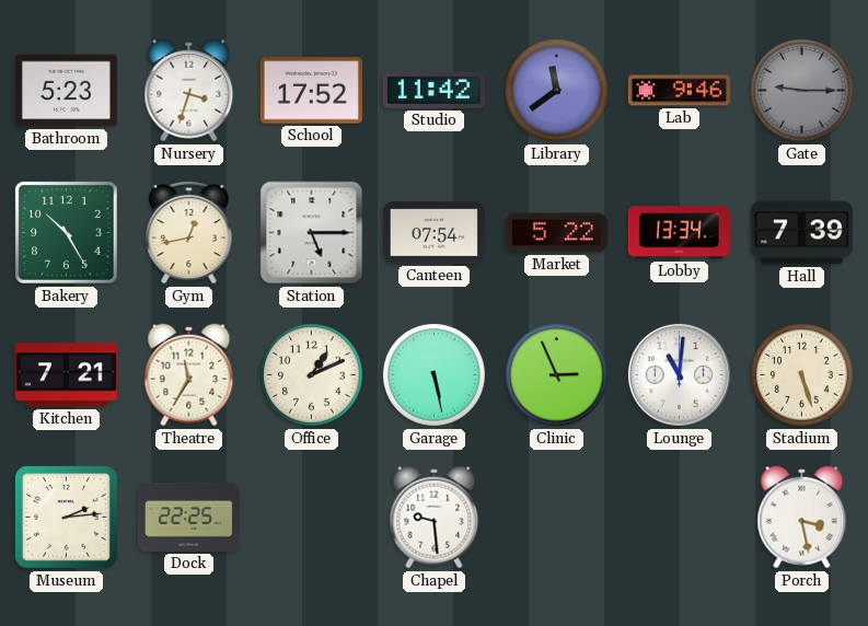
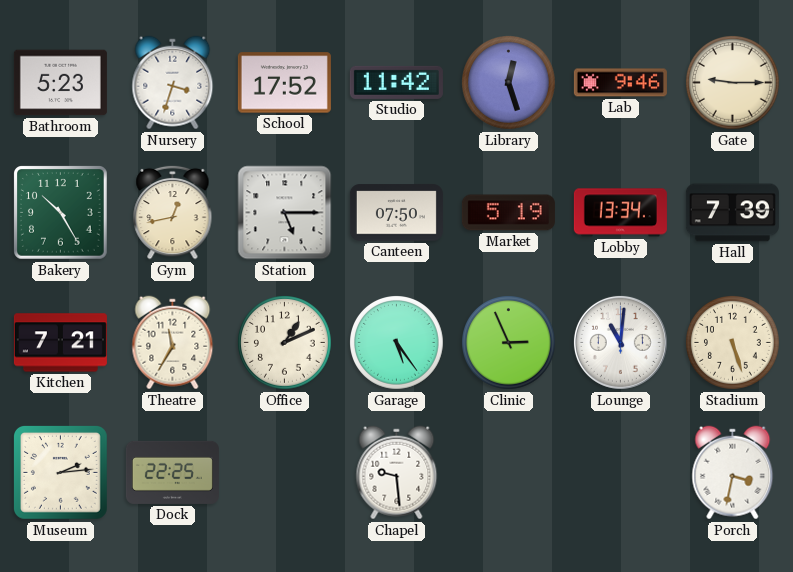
Library: 11:39 -> 12:27
Gate dial: grey -> cream
Canteen: 07:54 -> 07:50
Market: 5:22 -> 5:19
Garage: 5:28 -> 5:24
Porch: 3:28 -> 3:32
